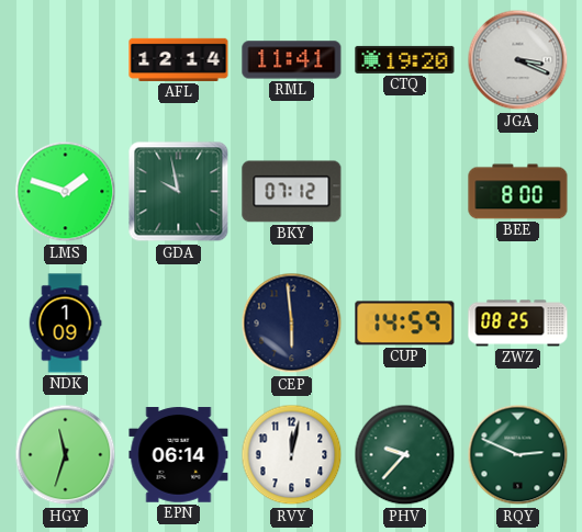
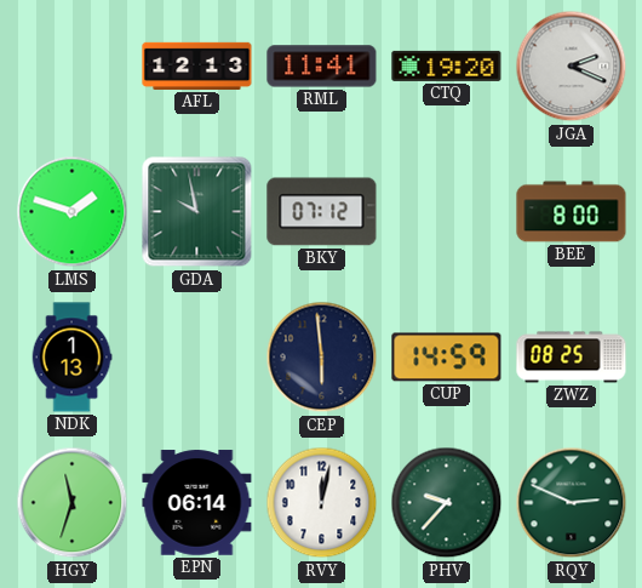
AFL: 12:14 -> 12:13
JGA: 3:19 -> 2:19
NDK: 1:09 -> 1:13
